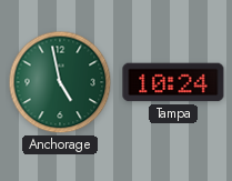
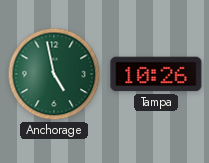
Tampa: 10:24 -> 10:26
